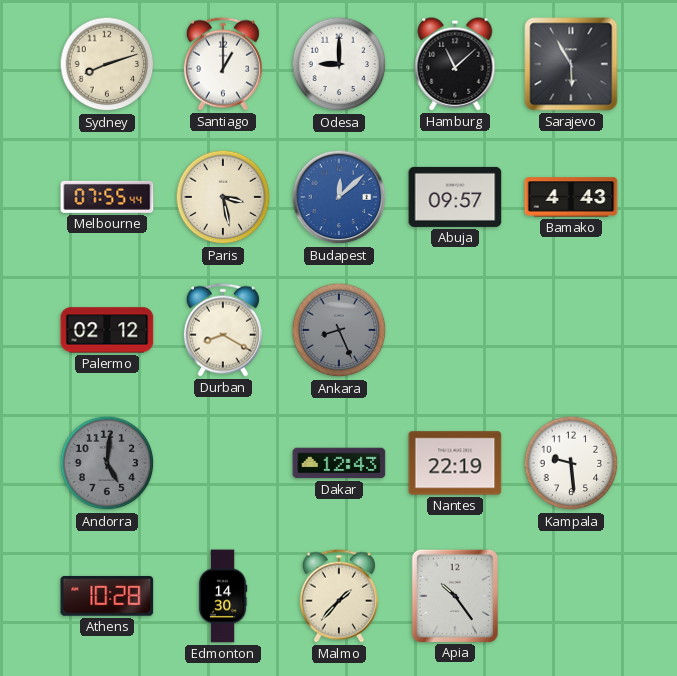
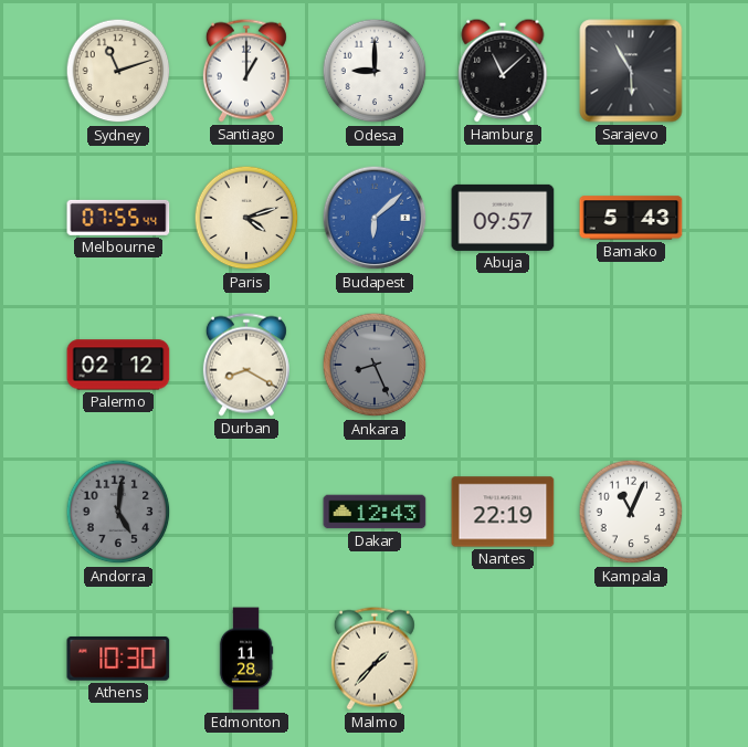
Sydney: 8:12 -> 11:12
Paris: 3:28 -> 4:12
Budapest: 12:08 -> 6:08
Bamako: 4:43 -> 5:43
Kampala: 9:29 -> 11:04
Athens: 10:28 -> 10:30
Edmonton: 14:30 -> 11:28
Apia: 10:24 -> none
